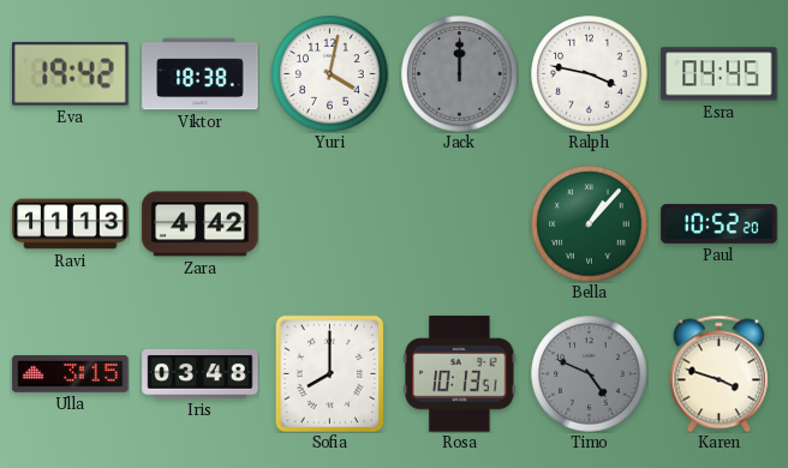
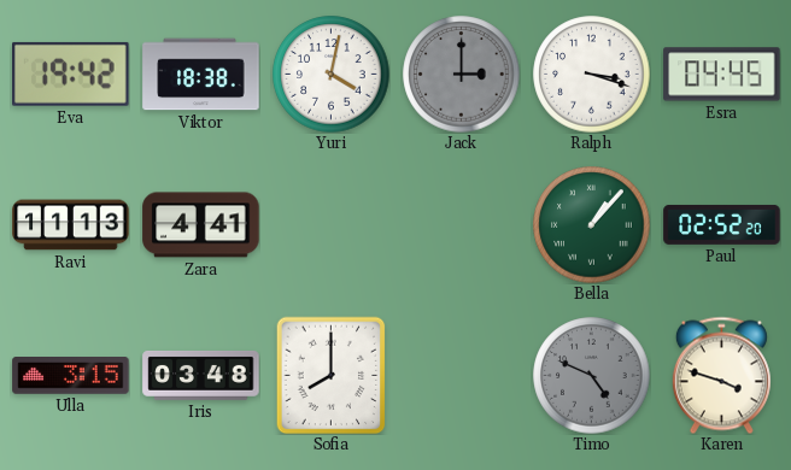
Jack: 12:00 -> 3:00
Ralph: 3:47 -> 3:18
Zara: 4:42 -> 4:41
Paul: 10:52 -> 02:52
Rosa: 10:13 -> none
